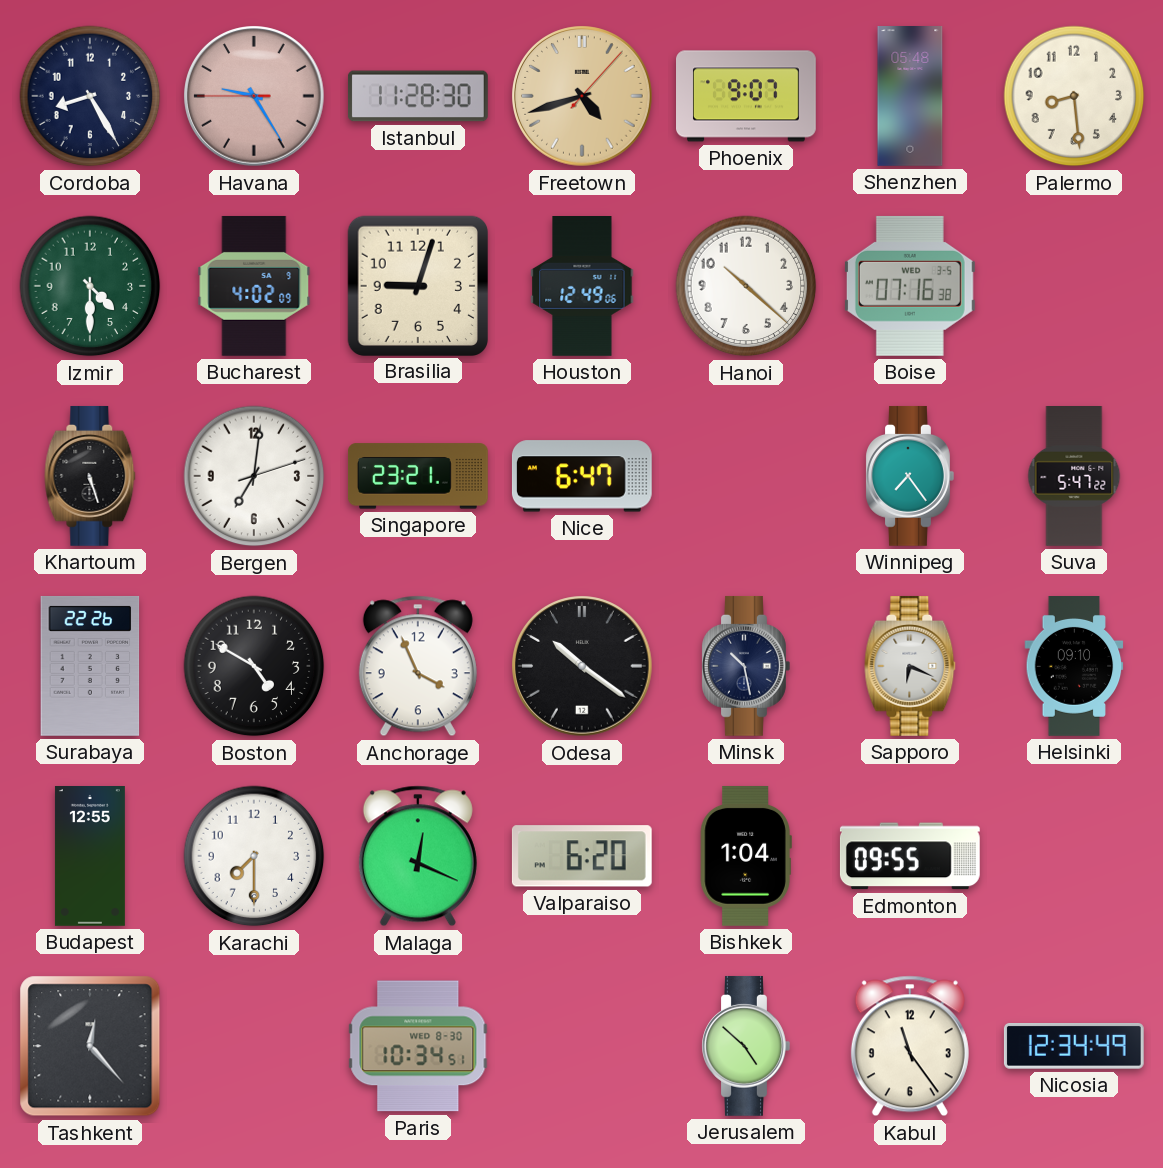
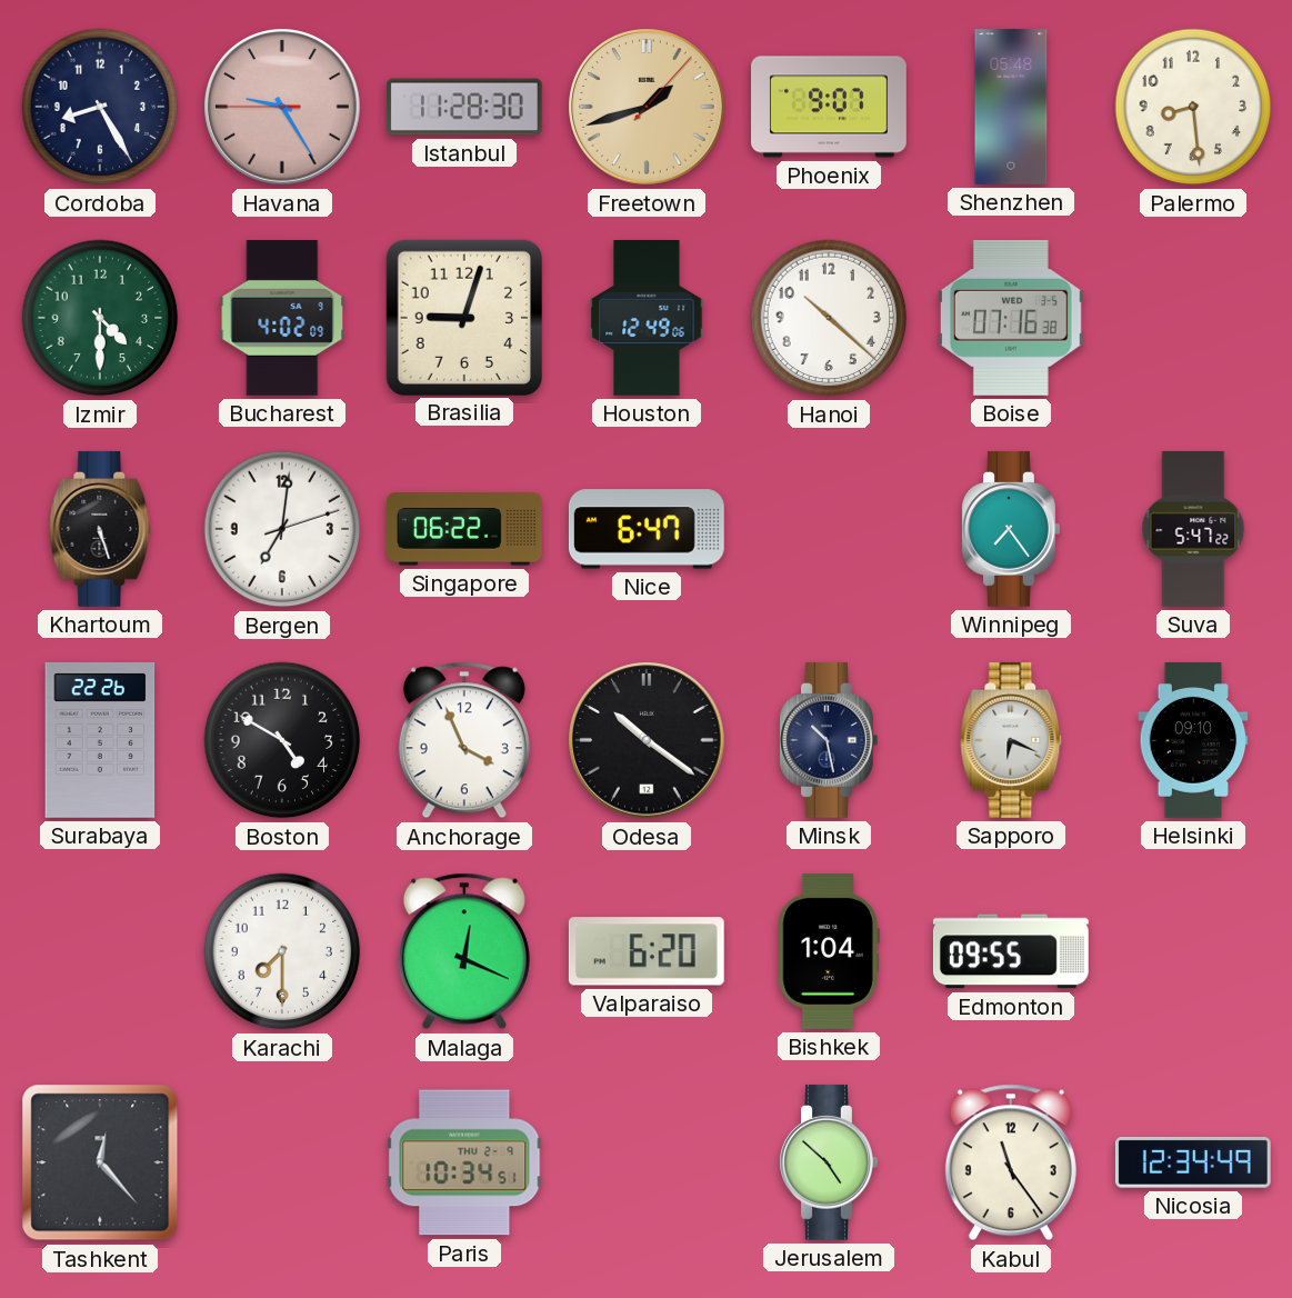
Freetown: 4:42 -> 1:42
Singapore: 23:21 -> 06:22
Budapest: 12:55 -> none
Paris date: WED 8-30 -> THU 2-9
